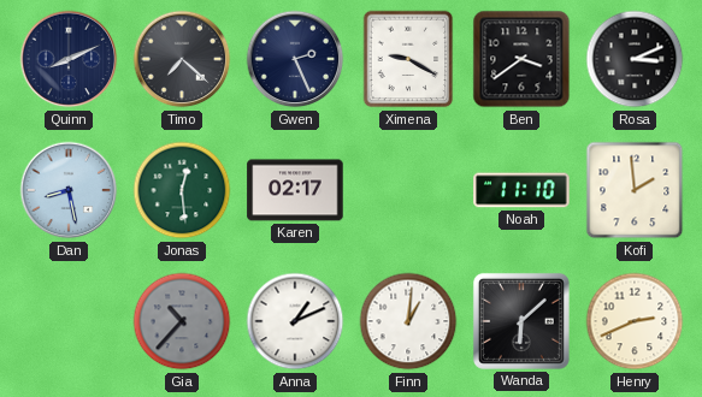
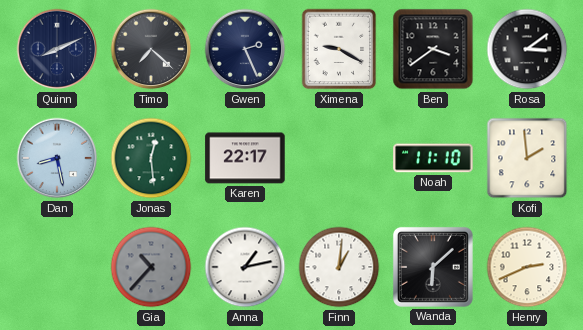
Rosa: 3:11 -> 3:09
Karen: 02:17 -> 22:17
Anna: 1:11 -> 1:13
